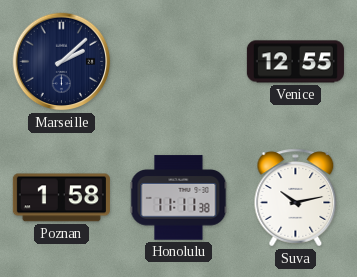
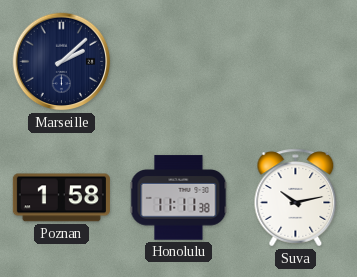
Venice: 12:55 -> none
